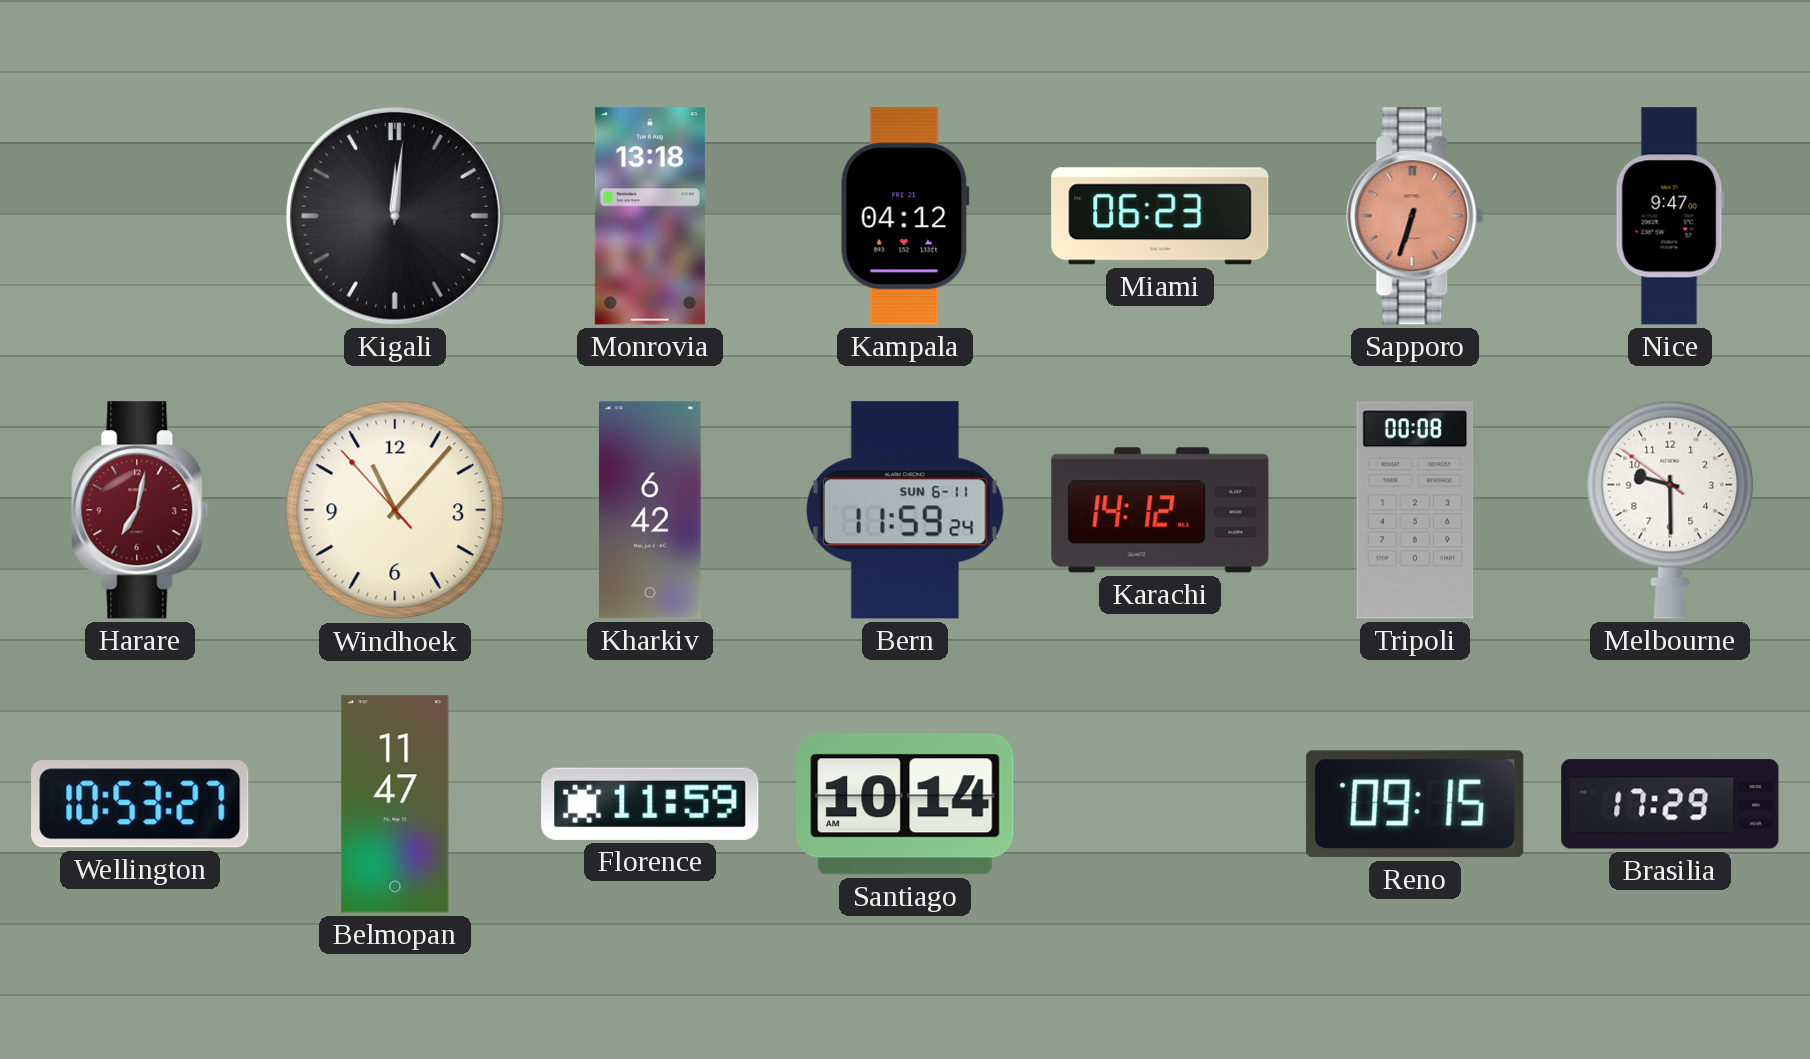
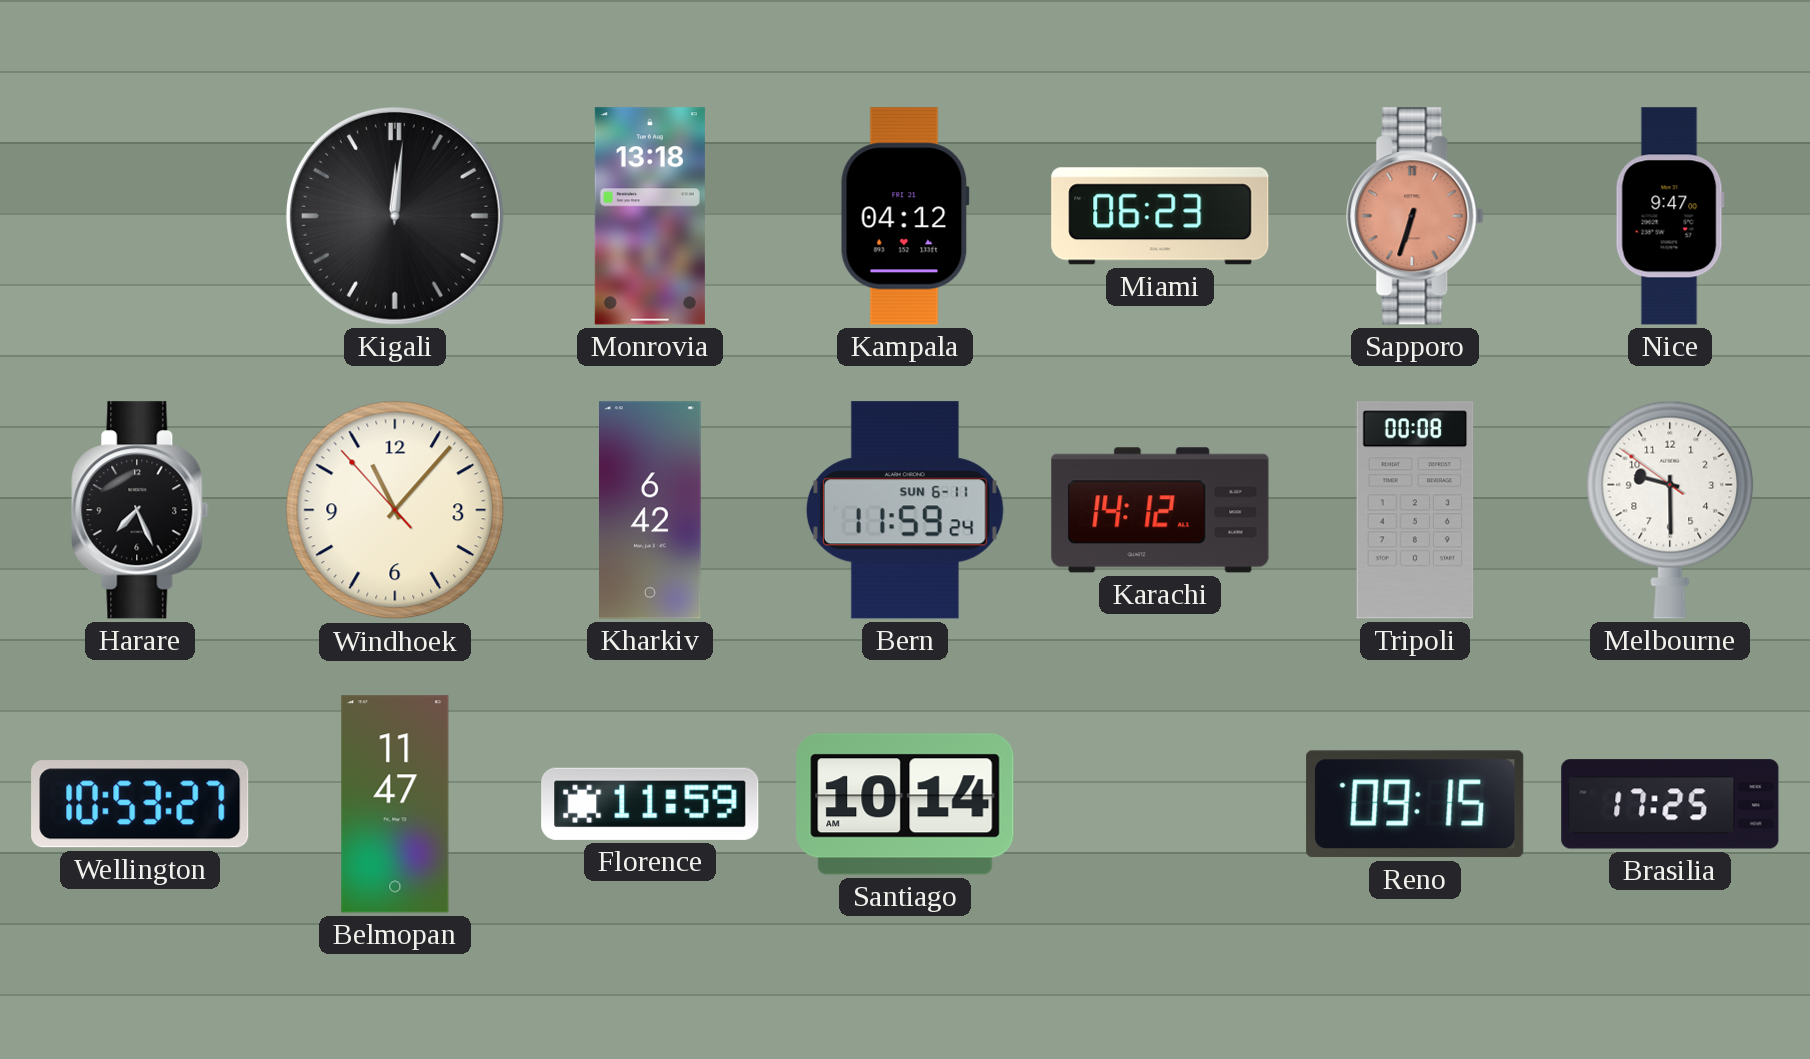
Harare: 7:02 -> 7:26
Harare dial: burgundy -> black
Brasilia: 17:29 -> 17:25
